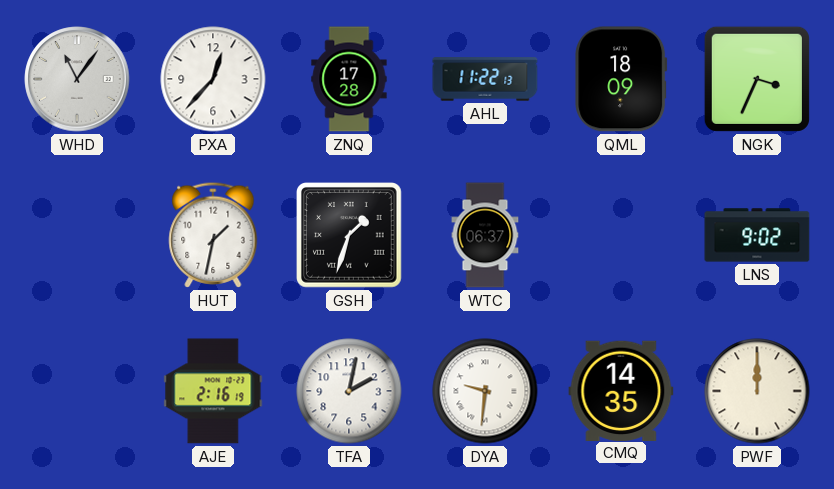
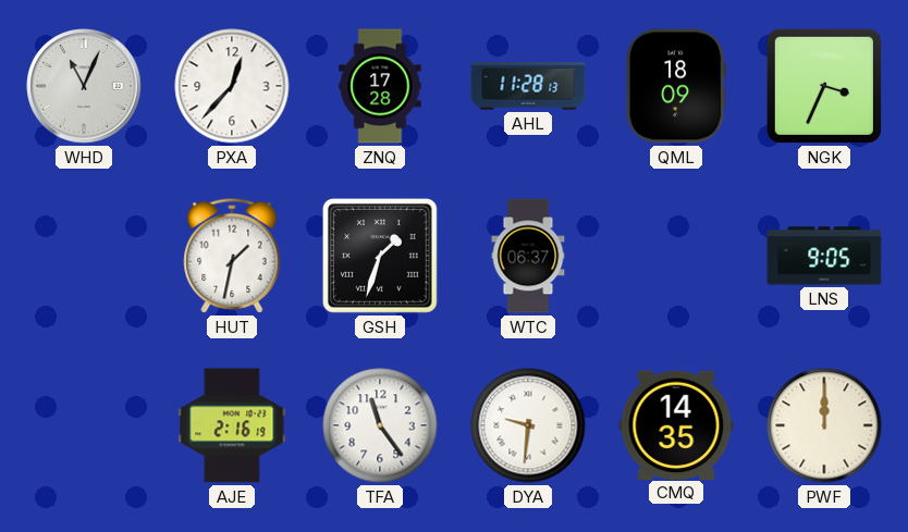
WHD: 11:06 -> 11:04
AHL: 11:22 -> 11:28
LNS: 9:02 -> 9:05
TFA: 2:02 -> 11:24
